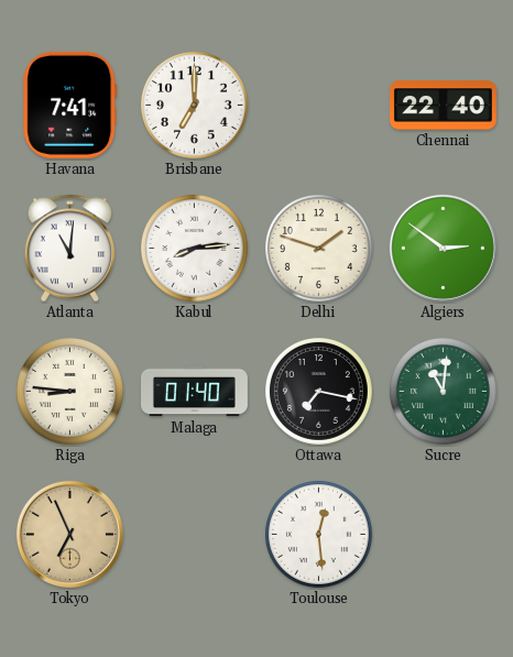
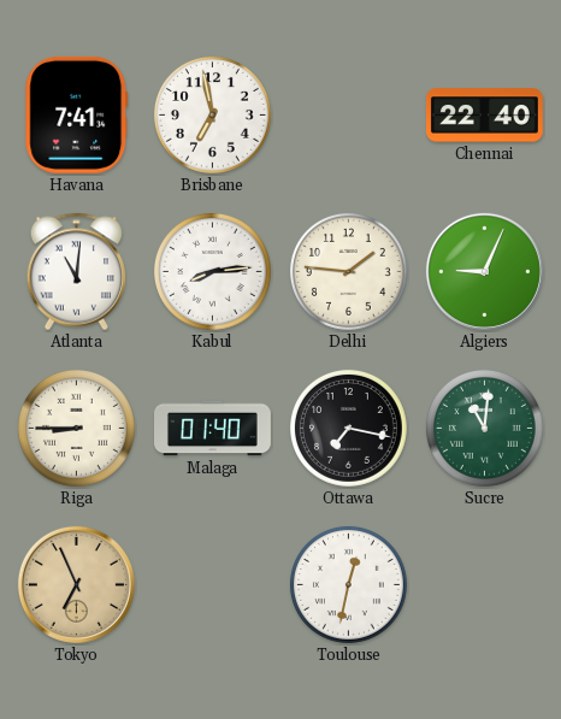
Brisbane: 7:00 -> 6:58
Delhi: 1:48 -> 1:46
Algiers: 2:51 -> 9:04
Riga: 8:46 -> 8:45
Toulouse: 12:29 -> 12:32
